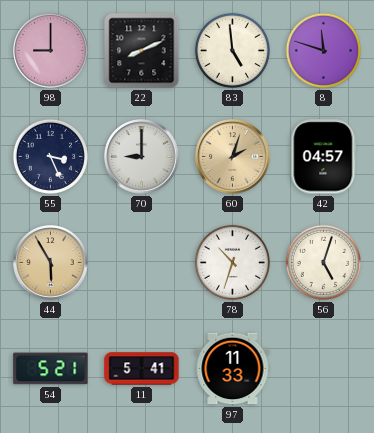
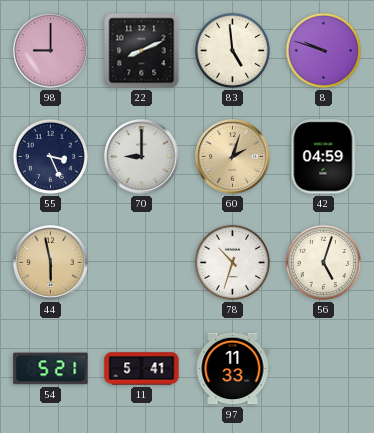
8: 11:48 -> 9:48
42: 04:57 -> 04:59
44: 5:55 -> 5:58
